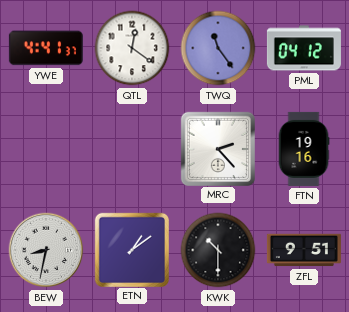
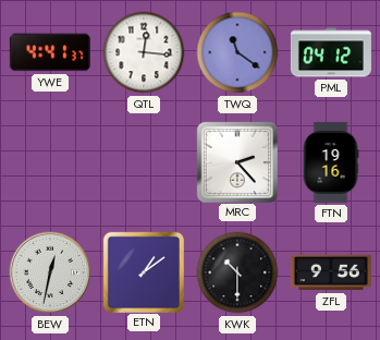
QTL: 12:21 -> 12:16
TWQ: 11:24 -> 11:21
BEW: 8:32 -> 12:32
ZFL: 9:51 -> 9:56
